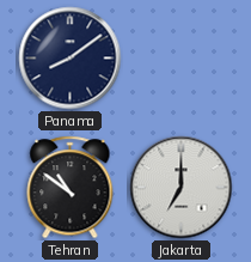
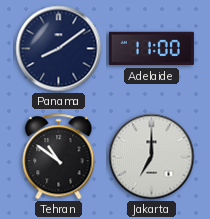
Adelaide: none -> 11:00
